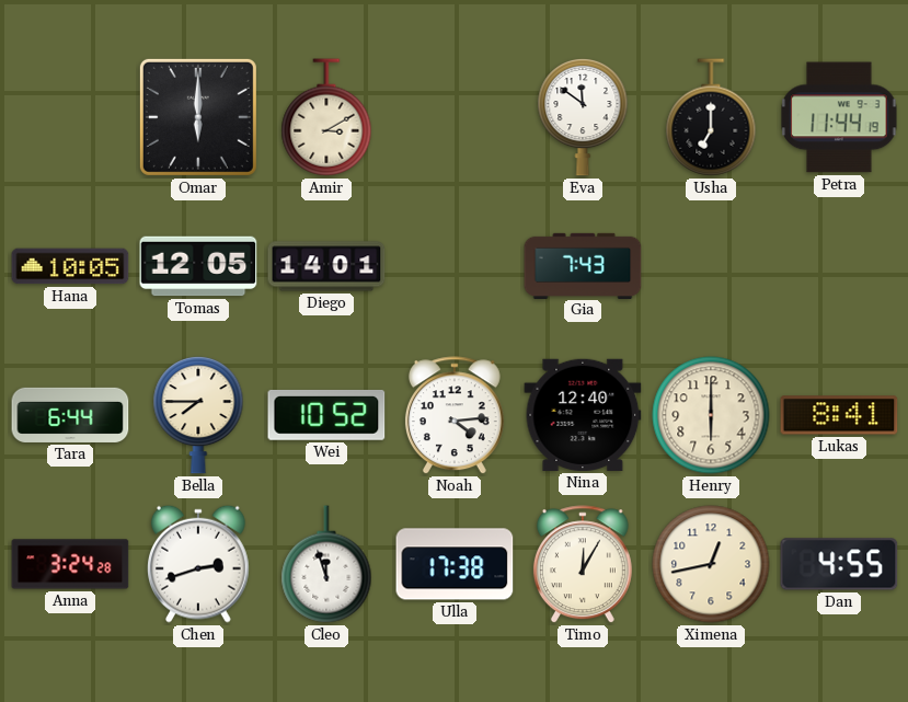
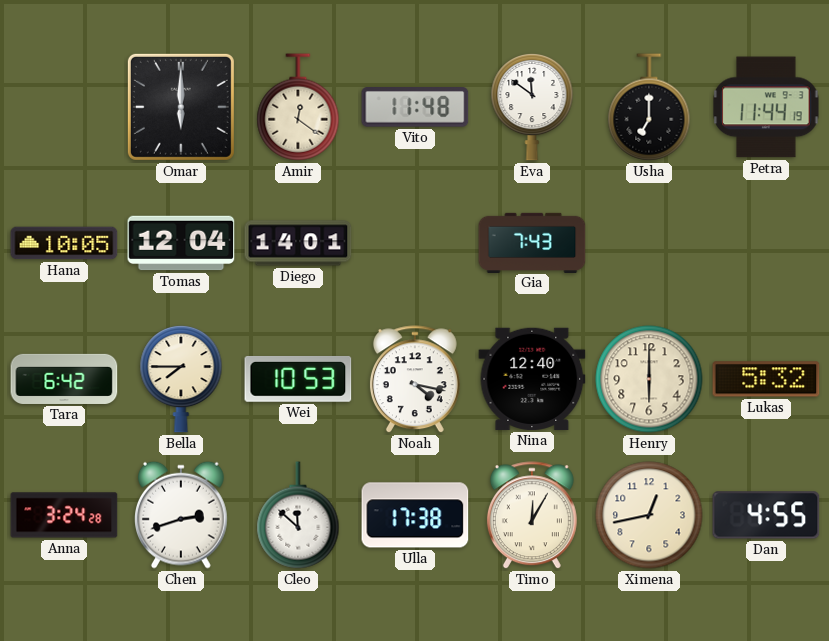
Amir: 3:10 -> 12:21
Vito: none -> 11:48
Tomas: 12:05 -> 12:04
Tara: 6:44 -> 6:42
Wei: 10:52 -> 10:53
Noah: 4:14 -> 4:17
Lukas: 8:41 -> 5:32
Cleo: 11:57 -> 11:52
